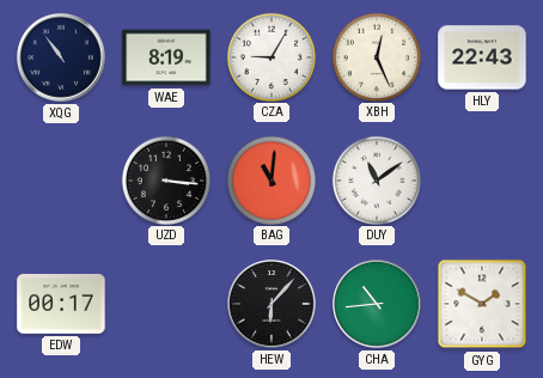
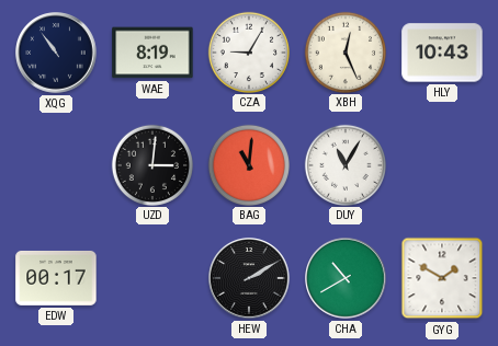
HLY: 22:43 -> 10:43
UZD: 3:16 -> 3:01
DUY: 11:09 -> 11:05
HEW: 6:07 -> 2:10
CHA: 10:44 -> 10:40
